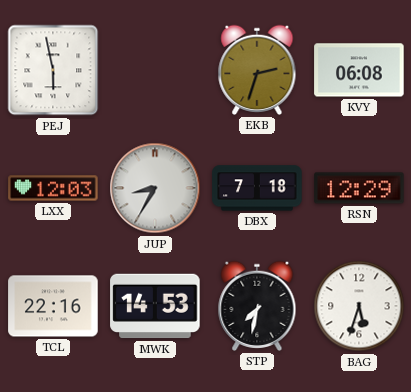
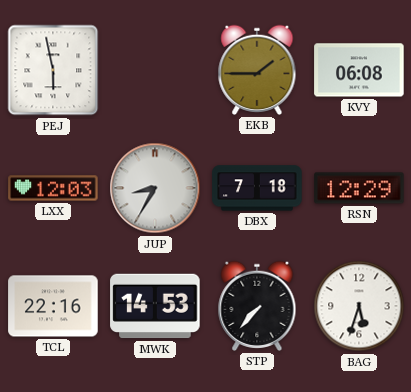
EKB: 2:33 -> 1:45
STP: 7:32 -> 7:37
